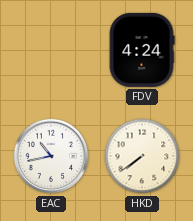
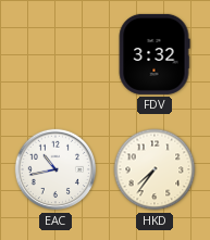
FDV: 4:24 -> 3:32
HKD: 7:39 -> 7:36
